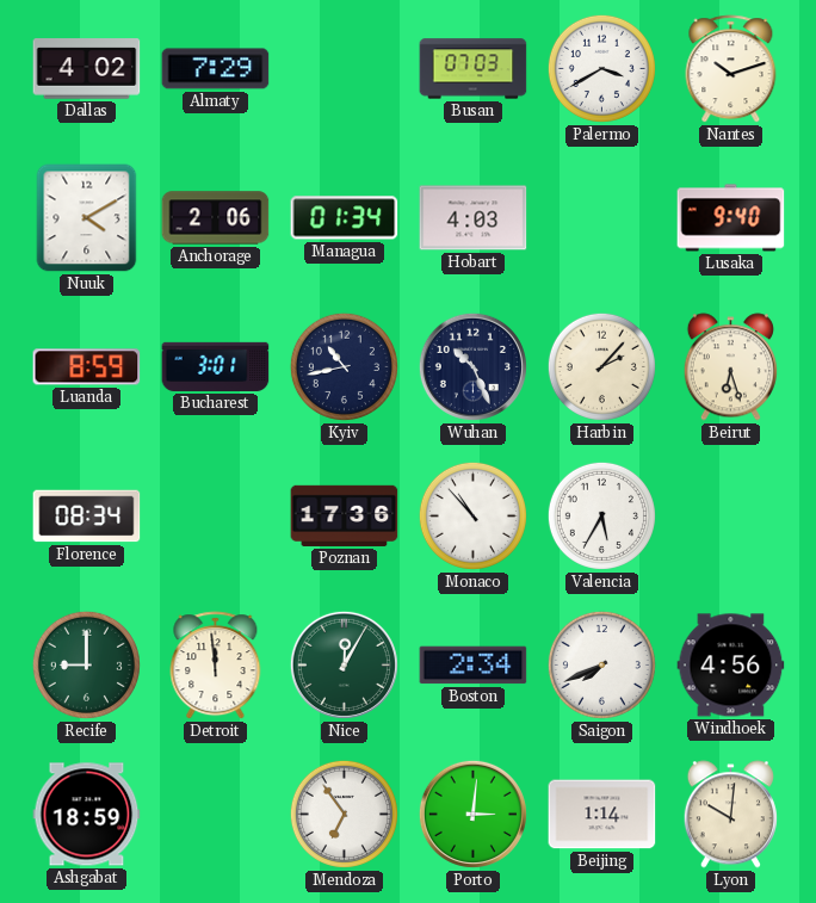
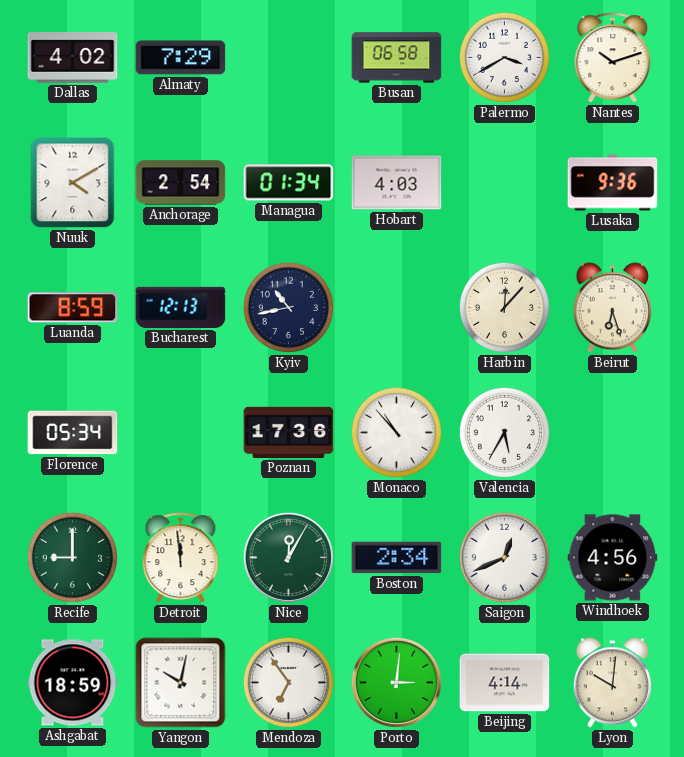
Busan: 07:03 -> 06:58
Anchorage: 2:06 -> 2:54
Lusaka: 9:40 -> 9:36
Bucharest: 3:01 -> 12:13
Wuhan: 10:26 -> none
Harbin: 2:07 -> 12:07
Florence: 08:34 -> 05:34
Saigon: 7:41 -> 12:41
Yangon: none -> 10:02
Beijing: 1:14 -> 4:14
